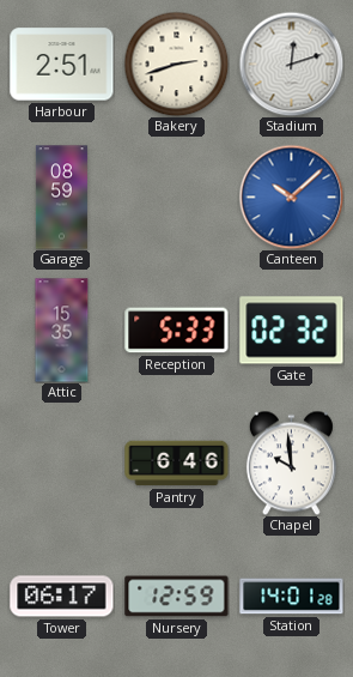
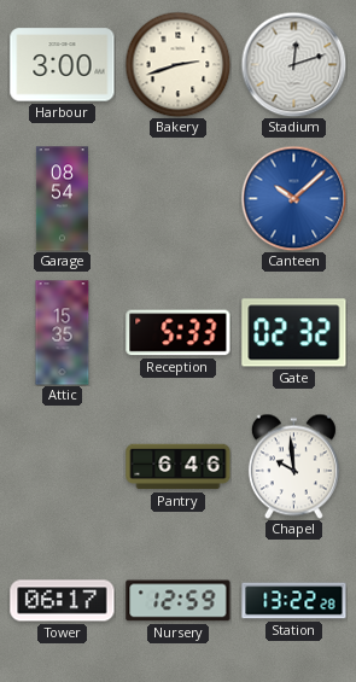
Harbour: 2:51 -> 3:00
Garage: 08:59 -> 08:54
Station: 14:01 -> 13:22
